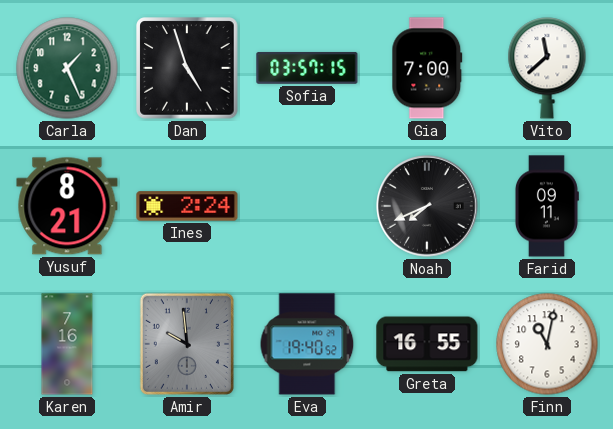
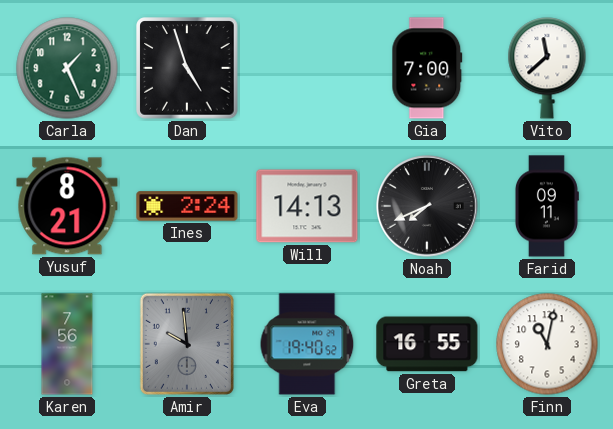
Sofia: 03:57 -> none
Will: none -> 14:13
Karen: 7:16 -> 7:56
